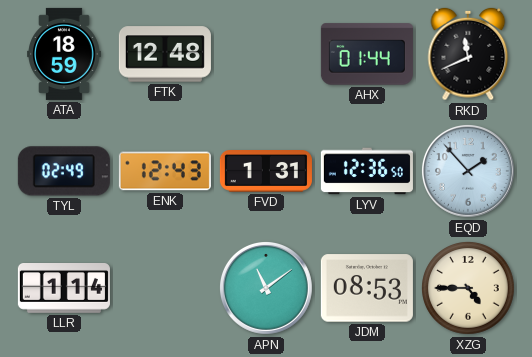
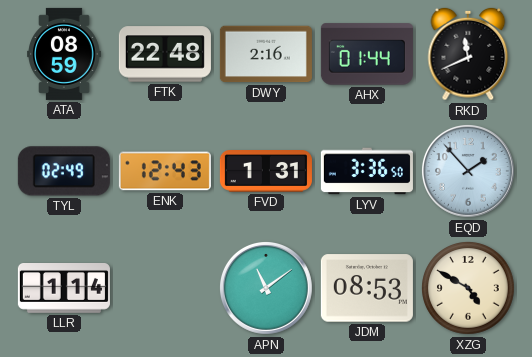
ATA: 18:59 -> 08:59
FTK: 12:48 -> 22:48
DWY: none -> 2:16
LYV: 12:36 -> 3:36
XZG: 4:45 -> 4:50
